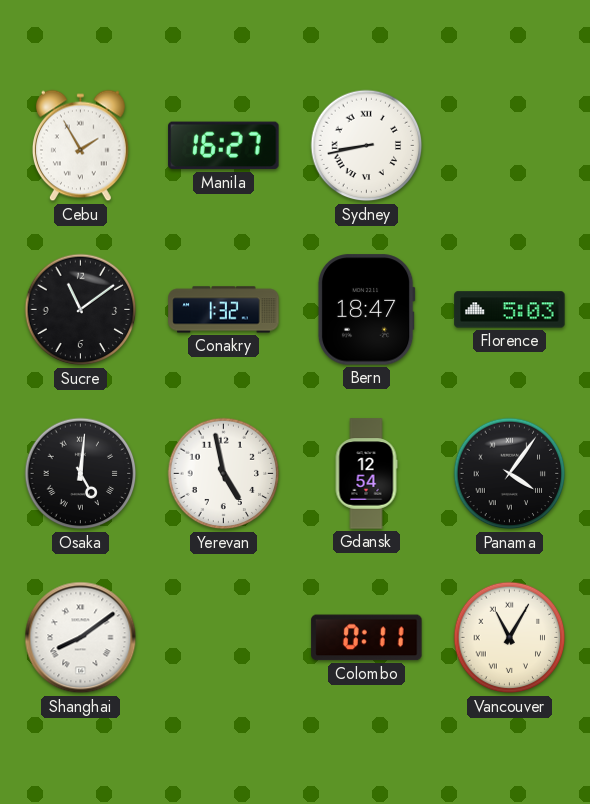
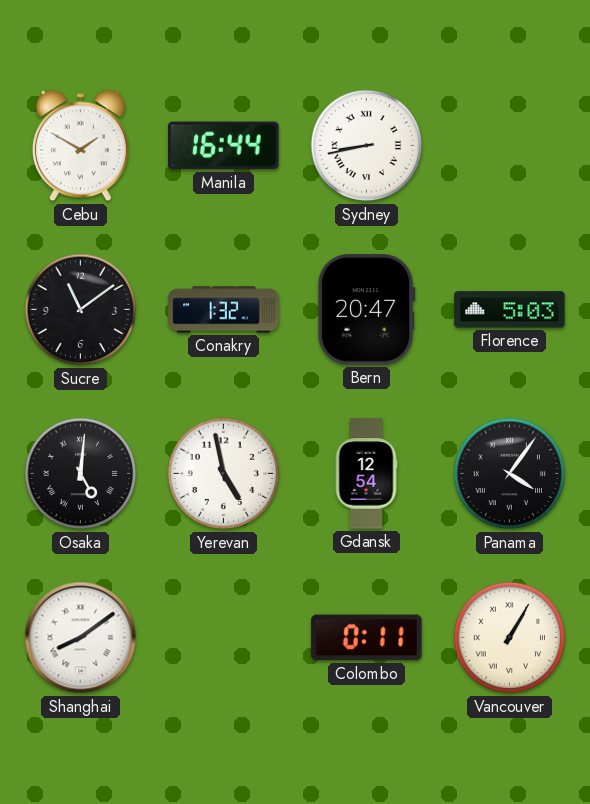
Cebu: 1:55 -> 1:50
Manila: 16:27 -> 16:44
Bern: 18:47 -> 20:47
Vancouver: 11:05 -> 1:05
